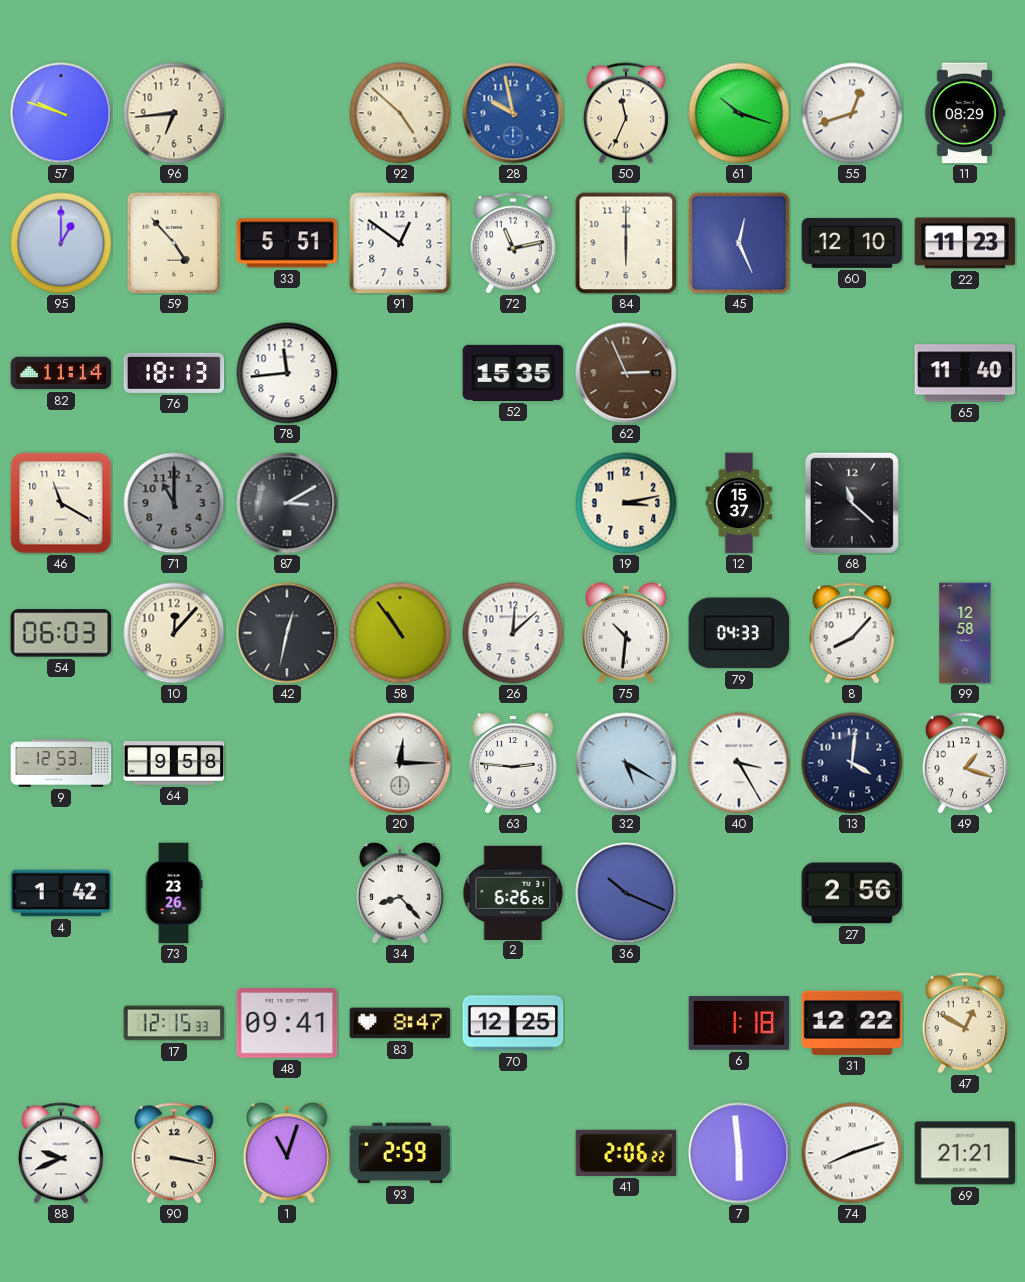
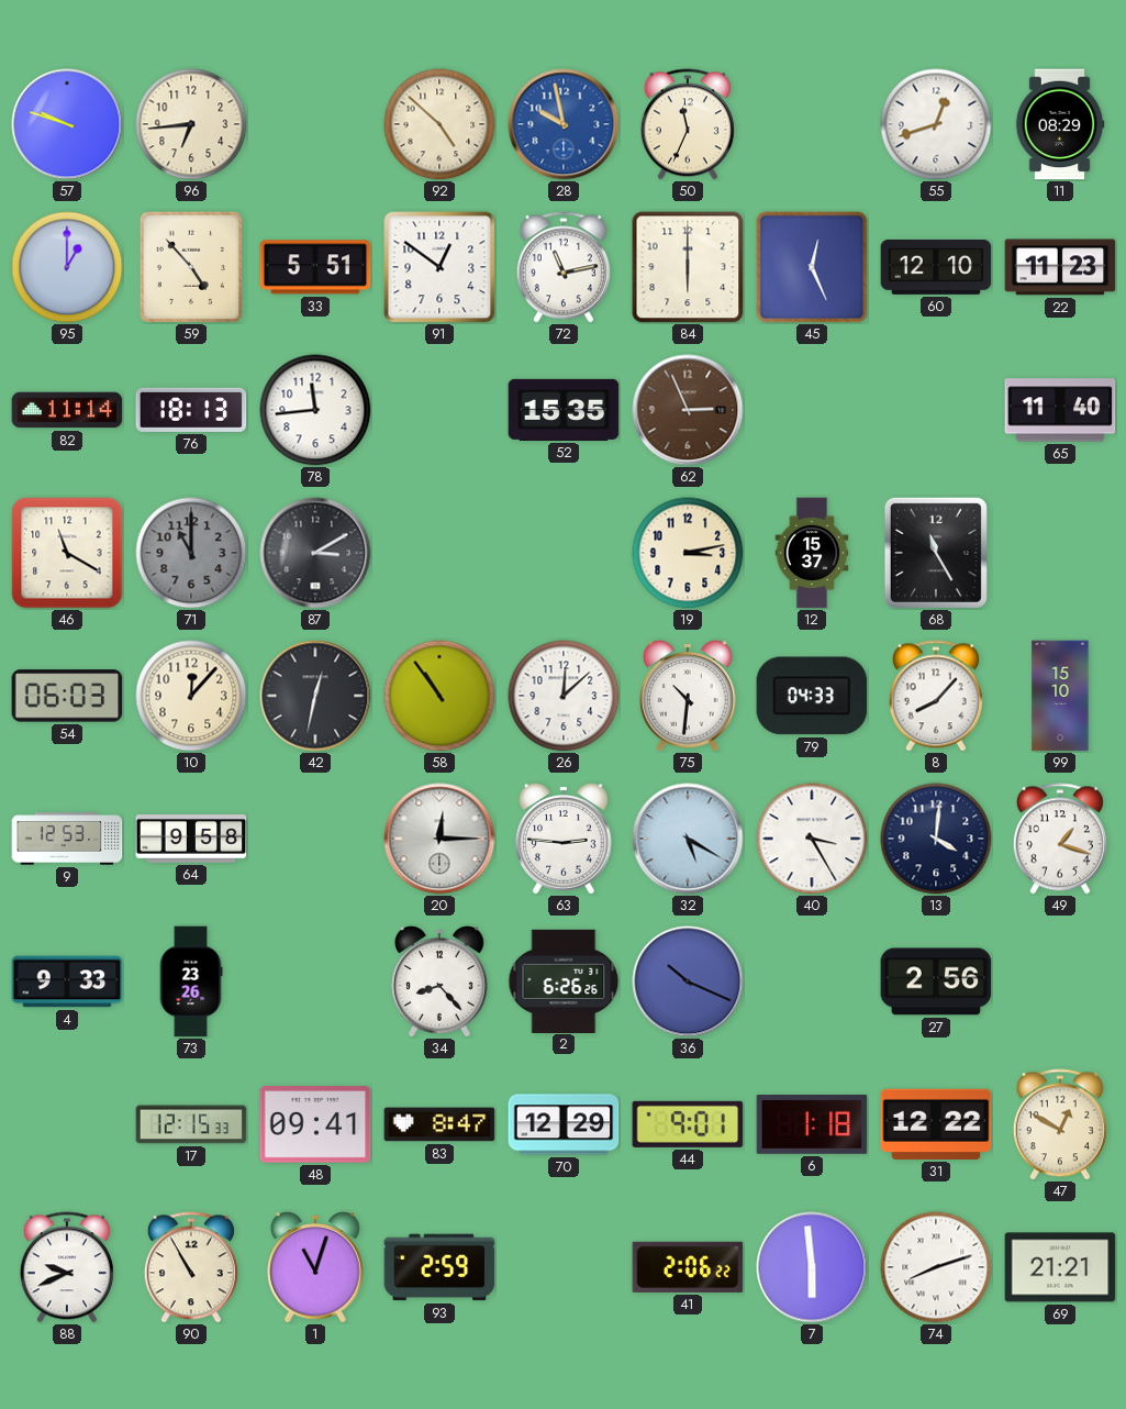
61: 10:18 -> none
68: 11:22 -> 11:25
99: 12:58 -> 15:10
4: 1:42 -> 9:33
70: 12:25 -> 12:29
44: none -> 9:01
90: 3:17 -> 10:55
